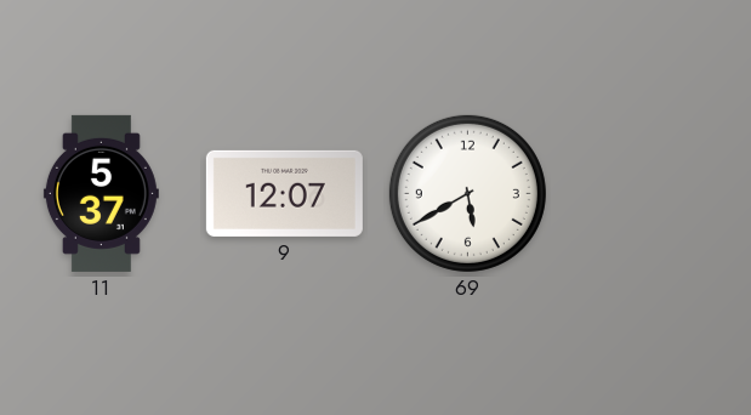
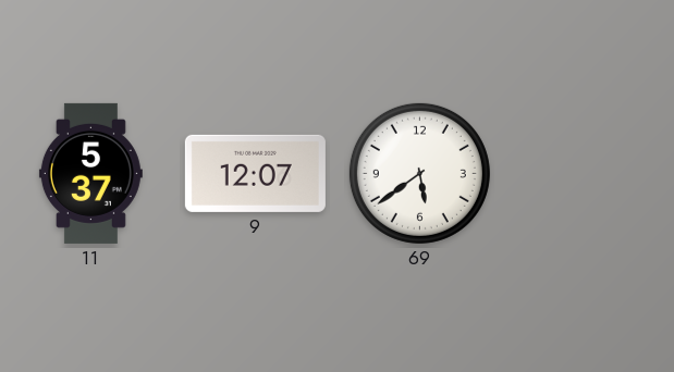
69: 5:40 -> 5:39
